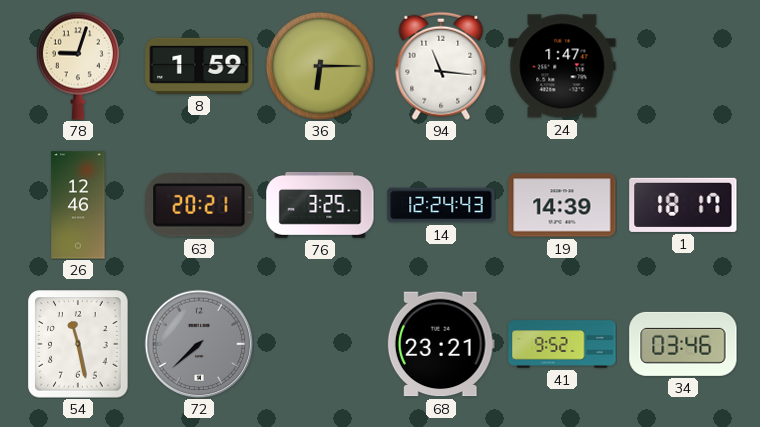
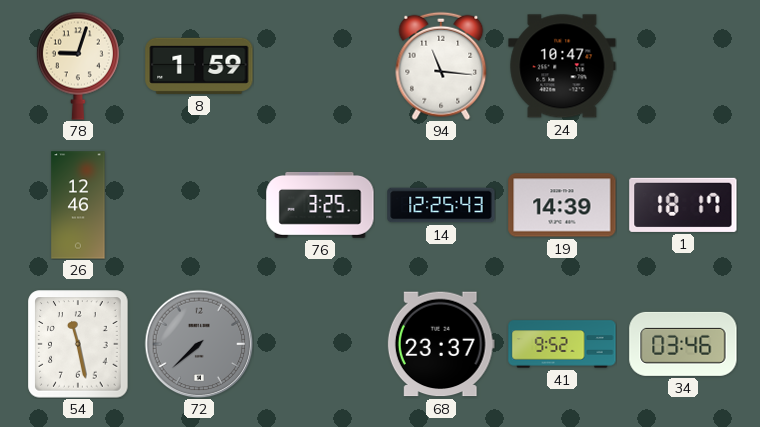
36: 6:15 -> none
24: 1:47 -> 10:47
63: 20:21 -> none
14: 12:24 -> 12:25
68: 23:21 -> 23:37
